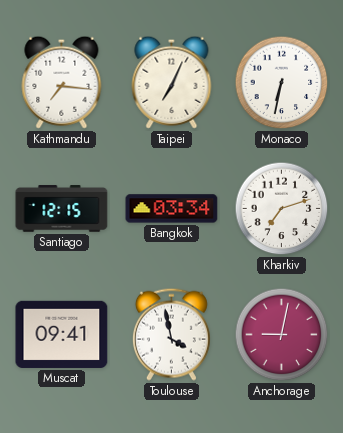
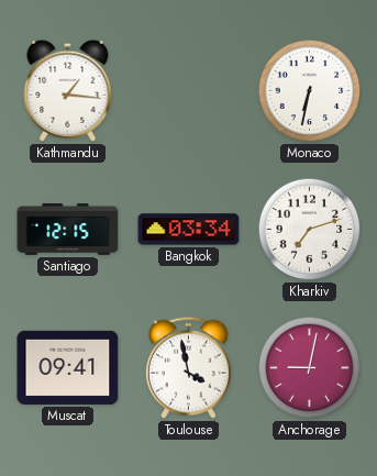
Kathmandu: 7:16 -> 1:16
Taipei: 7:04 -> none
